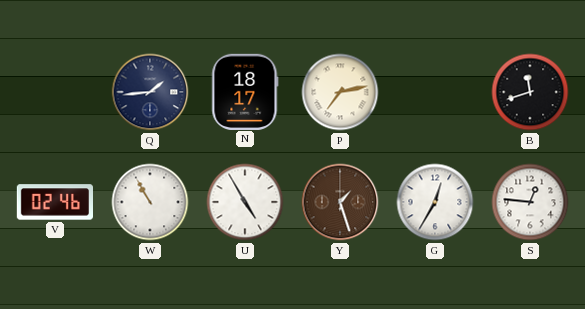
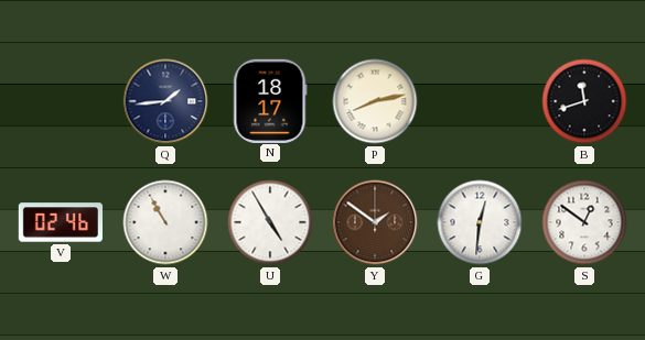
P: 7:13 -> 8:13
Y: 1:27 -> 1:51
G: 12:35 -> 12:31
S: 12:46 -> 12:51
